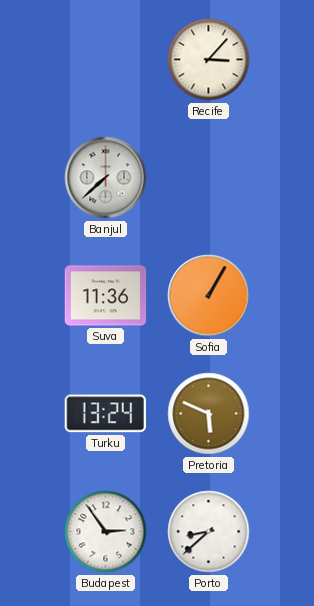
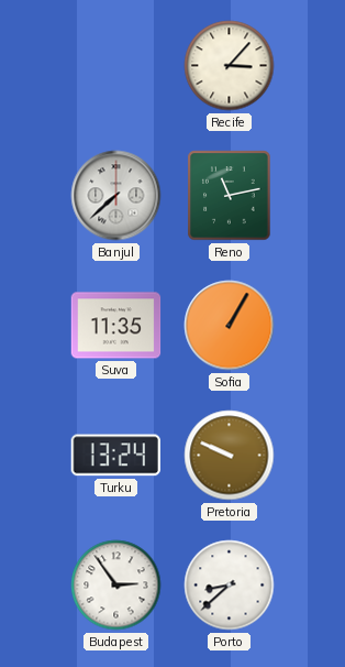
Reno: none -> 11:13
Suva: 11:36 -> 11:35
Pretoria: 5:49 -> 9:49
